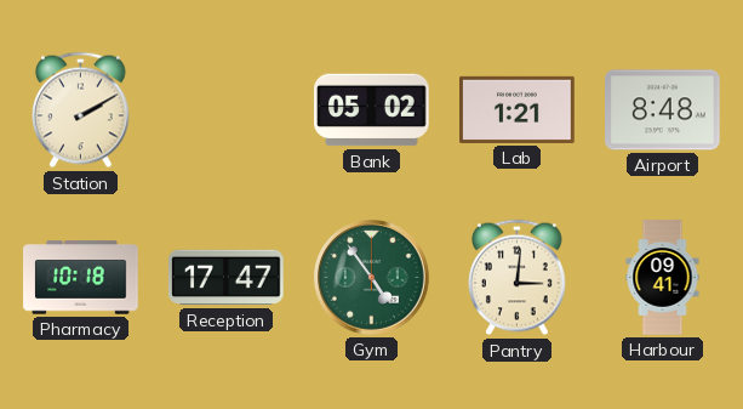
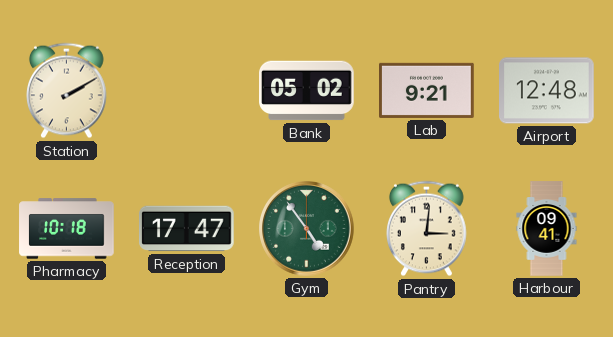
Lab: 1:21 -> 9:21
Airport: 8:48 -> 12:48
